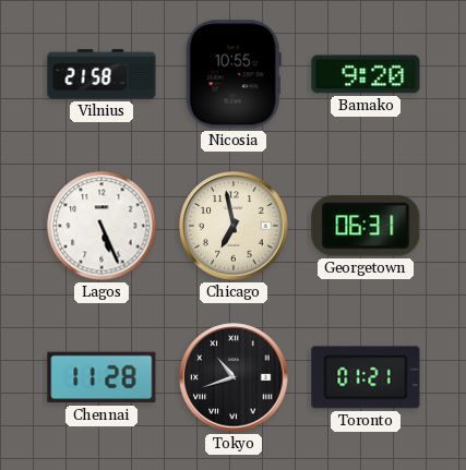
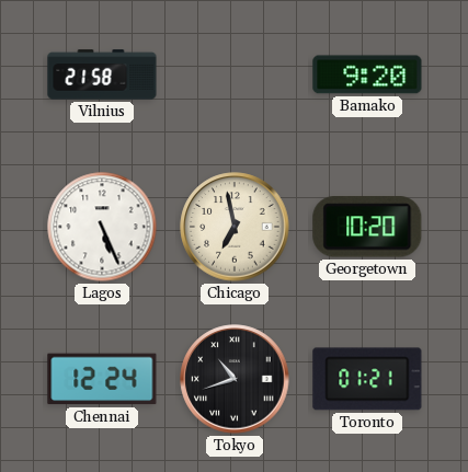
Nicosia: 10:55 -> none
Georgetown: 06:31 -> 10:20
Chennai: 11:28 -> 12:24
